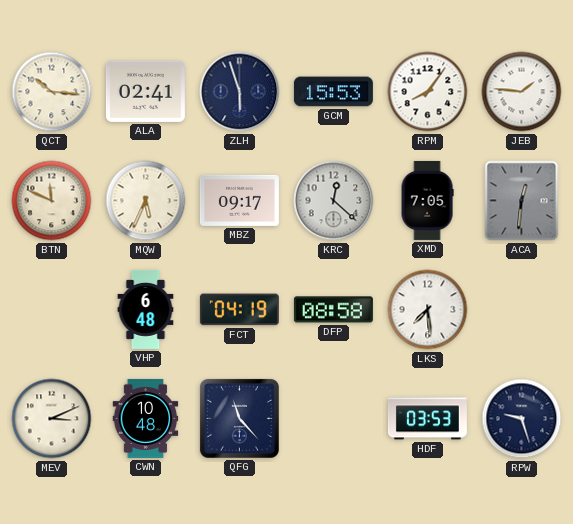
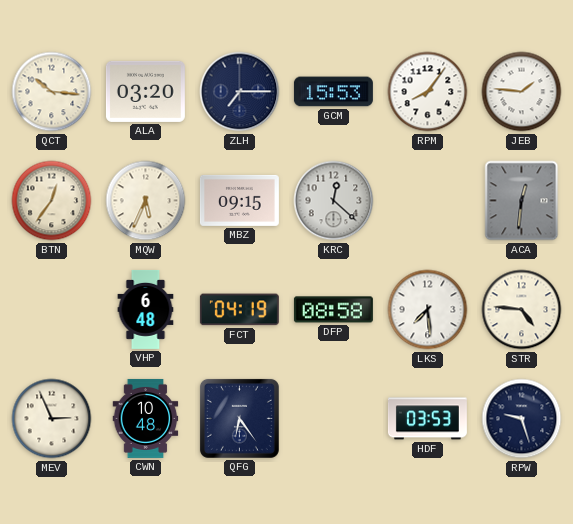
ALA: 02:41 -> 03:20
ZLH: 5:57 -> 7:15
BTN: 11:49 -> 12:36
MBZ: 09:17 -> 09:15
XMD: 7:05 -> none
STR: none -> 4:46
MEV: 3:11 -> 2:56
QFG: 11:23 -> 6:24
